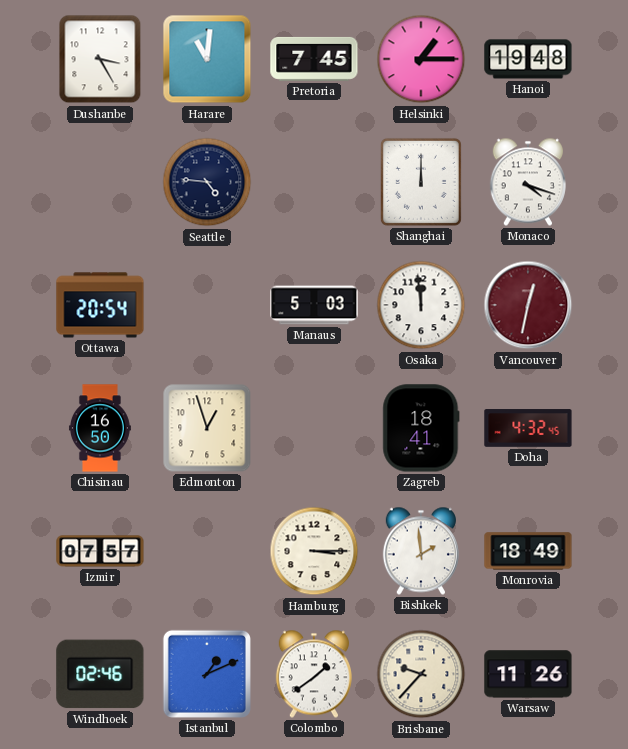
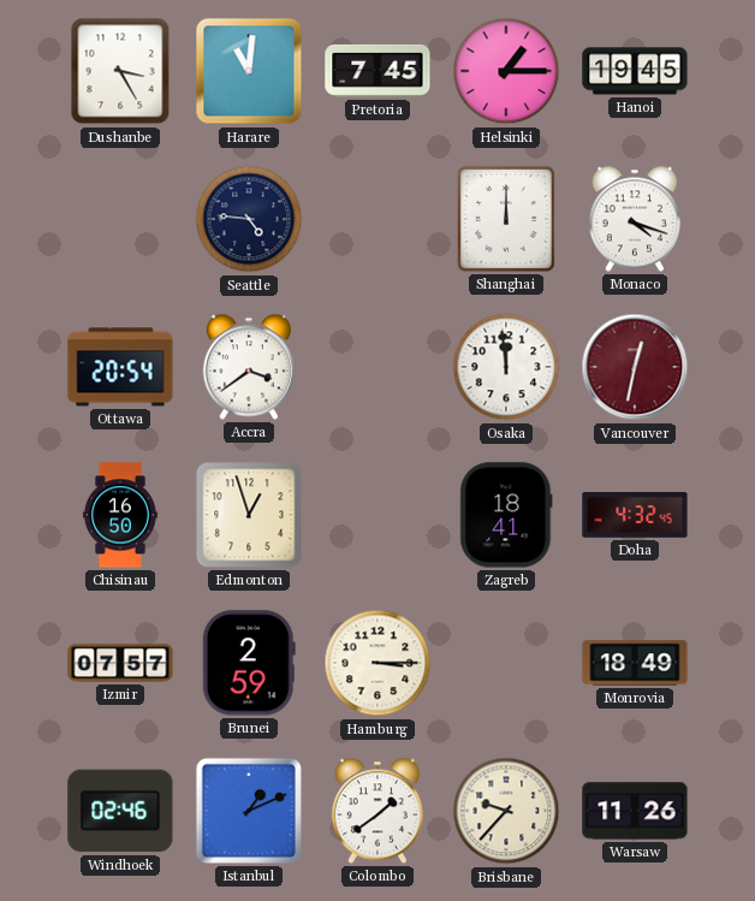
Hanoi: 19:48 -> 19:45
Accra: none -> 3:39
Manaus: 5:03 -> none
Brunei: none -> 2:59
Bishkek: 1:59 -> none
